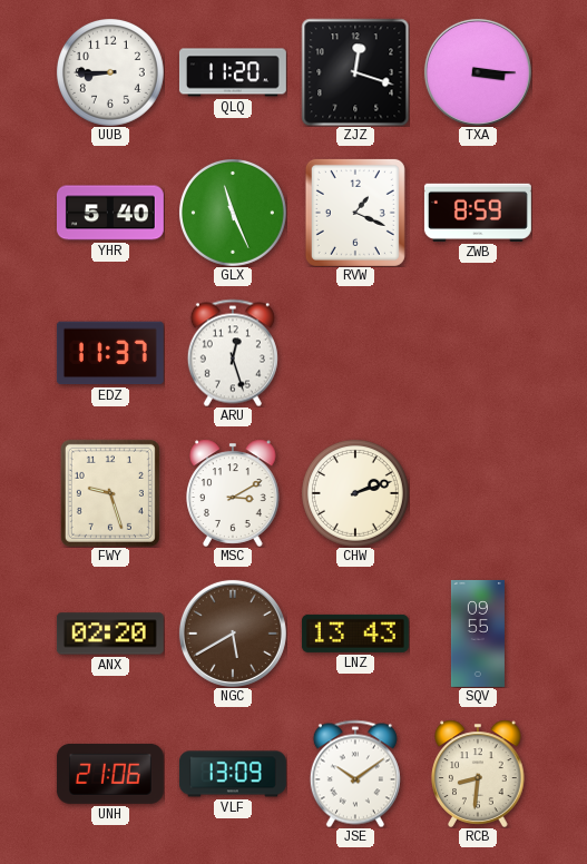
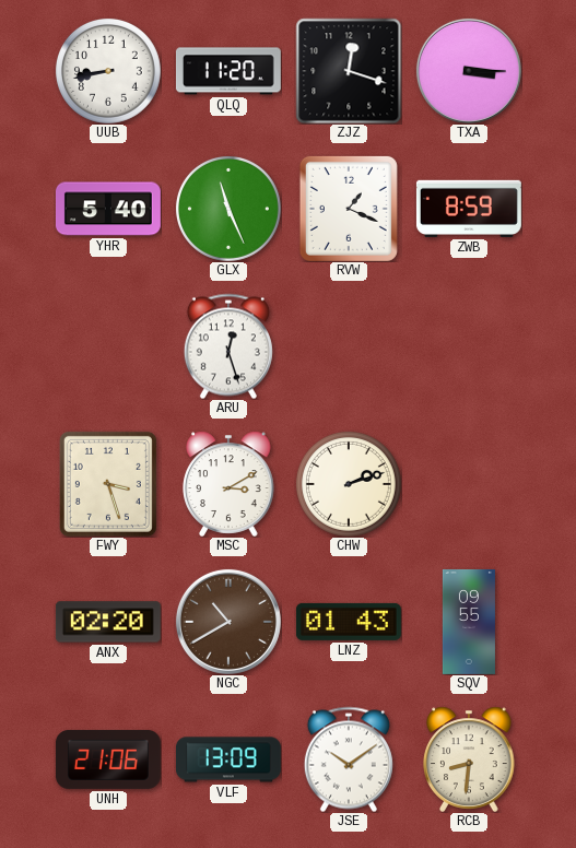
UUB: 8:45 -> 8:43
EDZ: 11:37 -> none
FWY: 9:27 -> 3:27
NGC: 5:40 -> 10:40
LNZ: 13:43 -> 01:43
